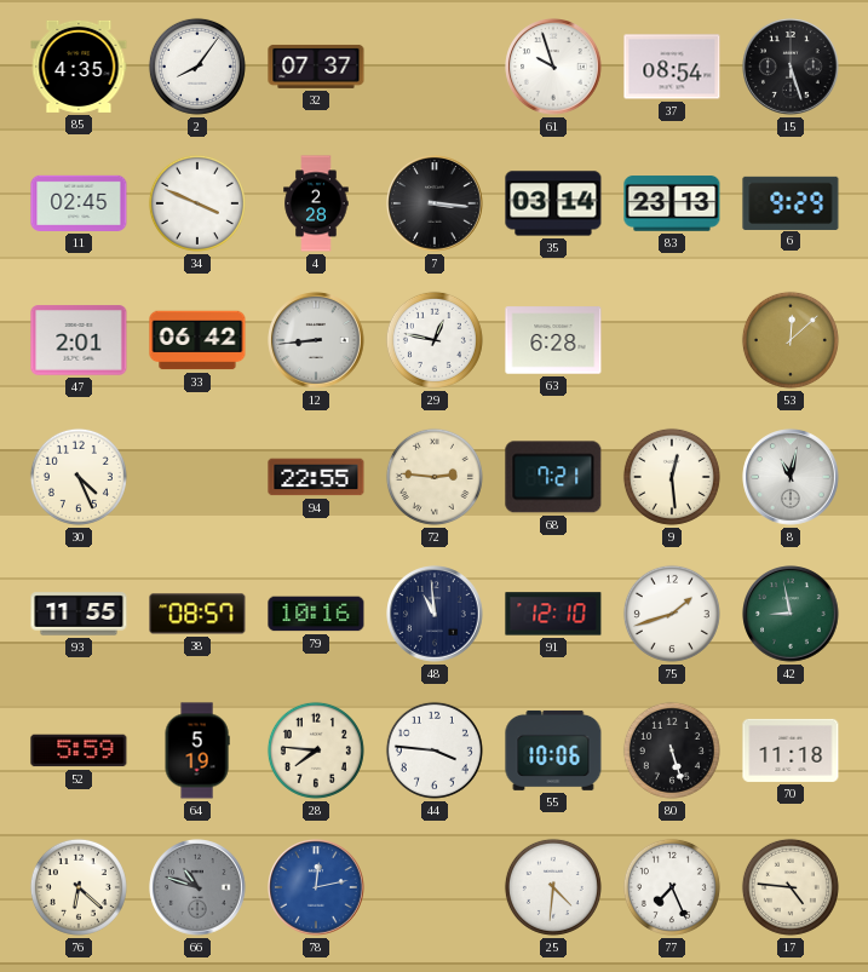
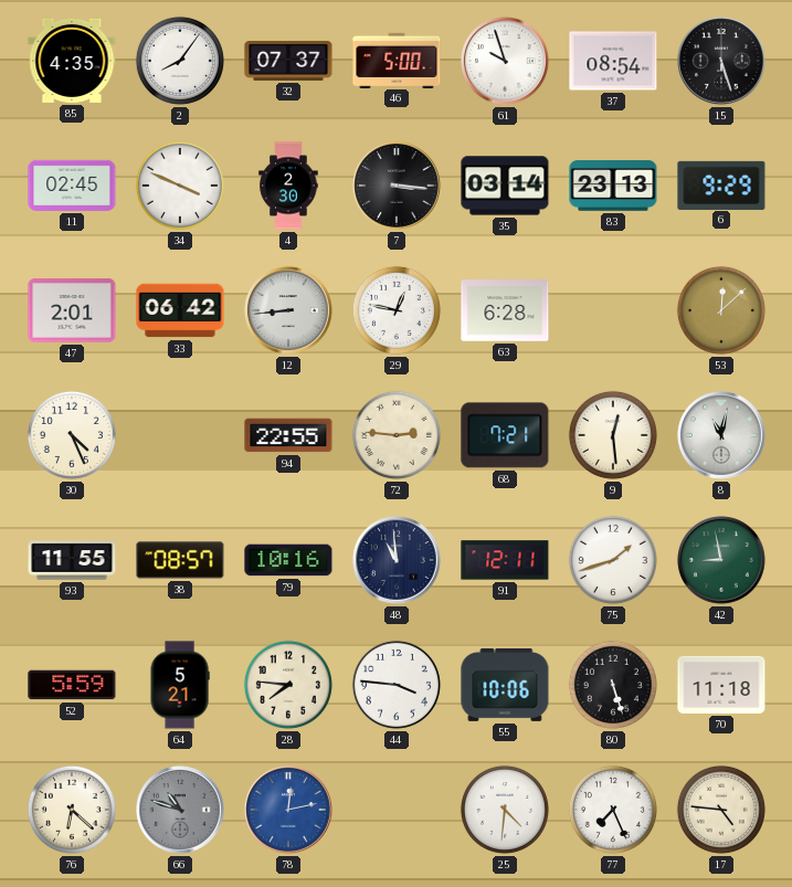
46: none -> 5:00
4: 2:28 -> 2:30
91: 12:10 -> 12:11
64: 5:19 -> 5:21
